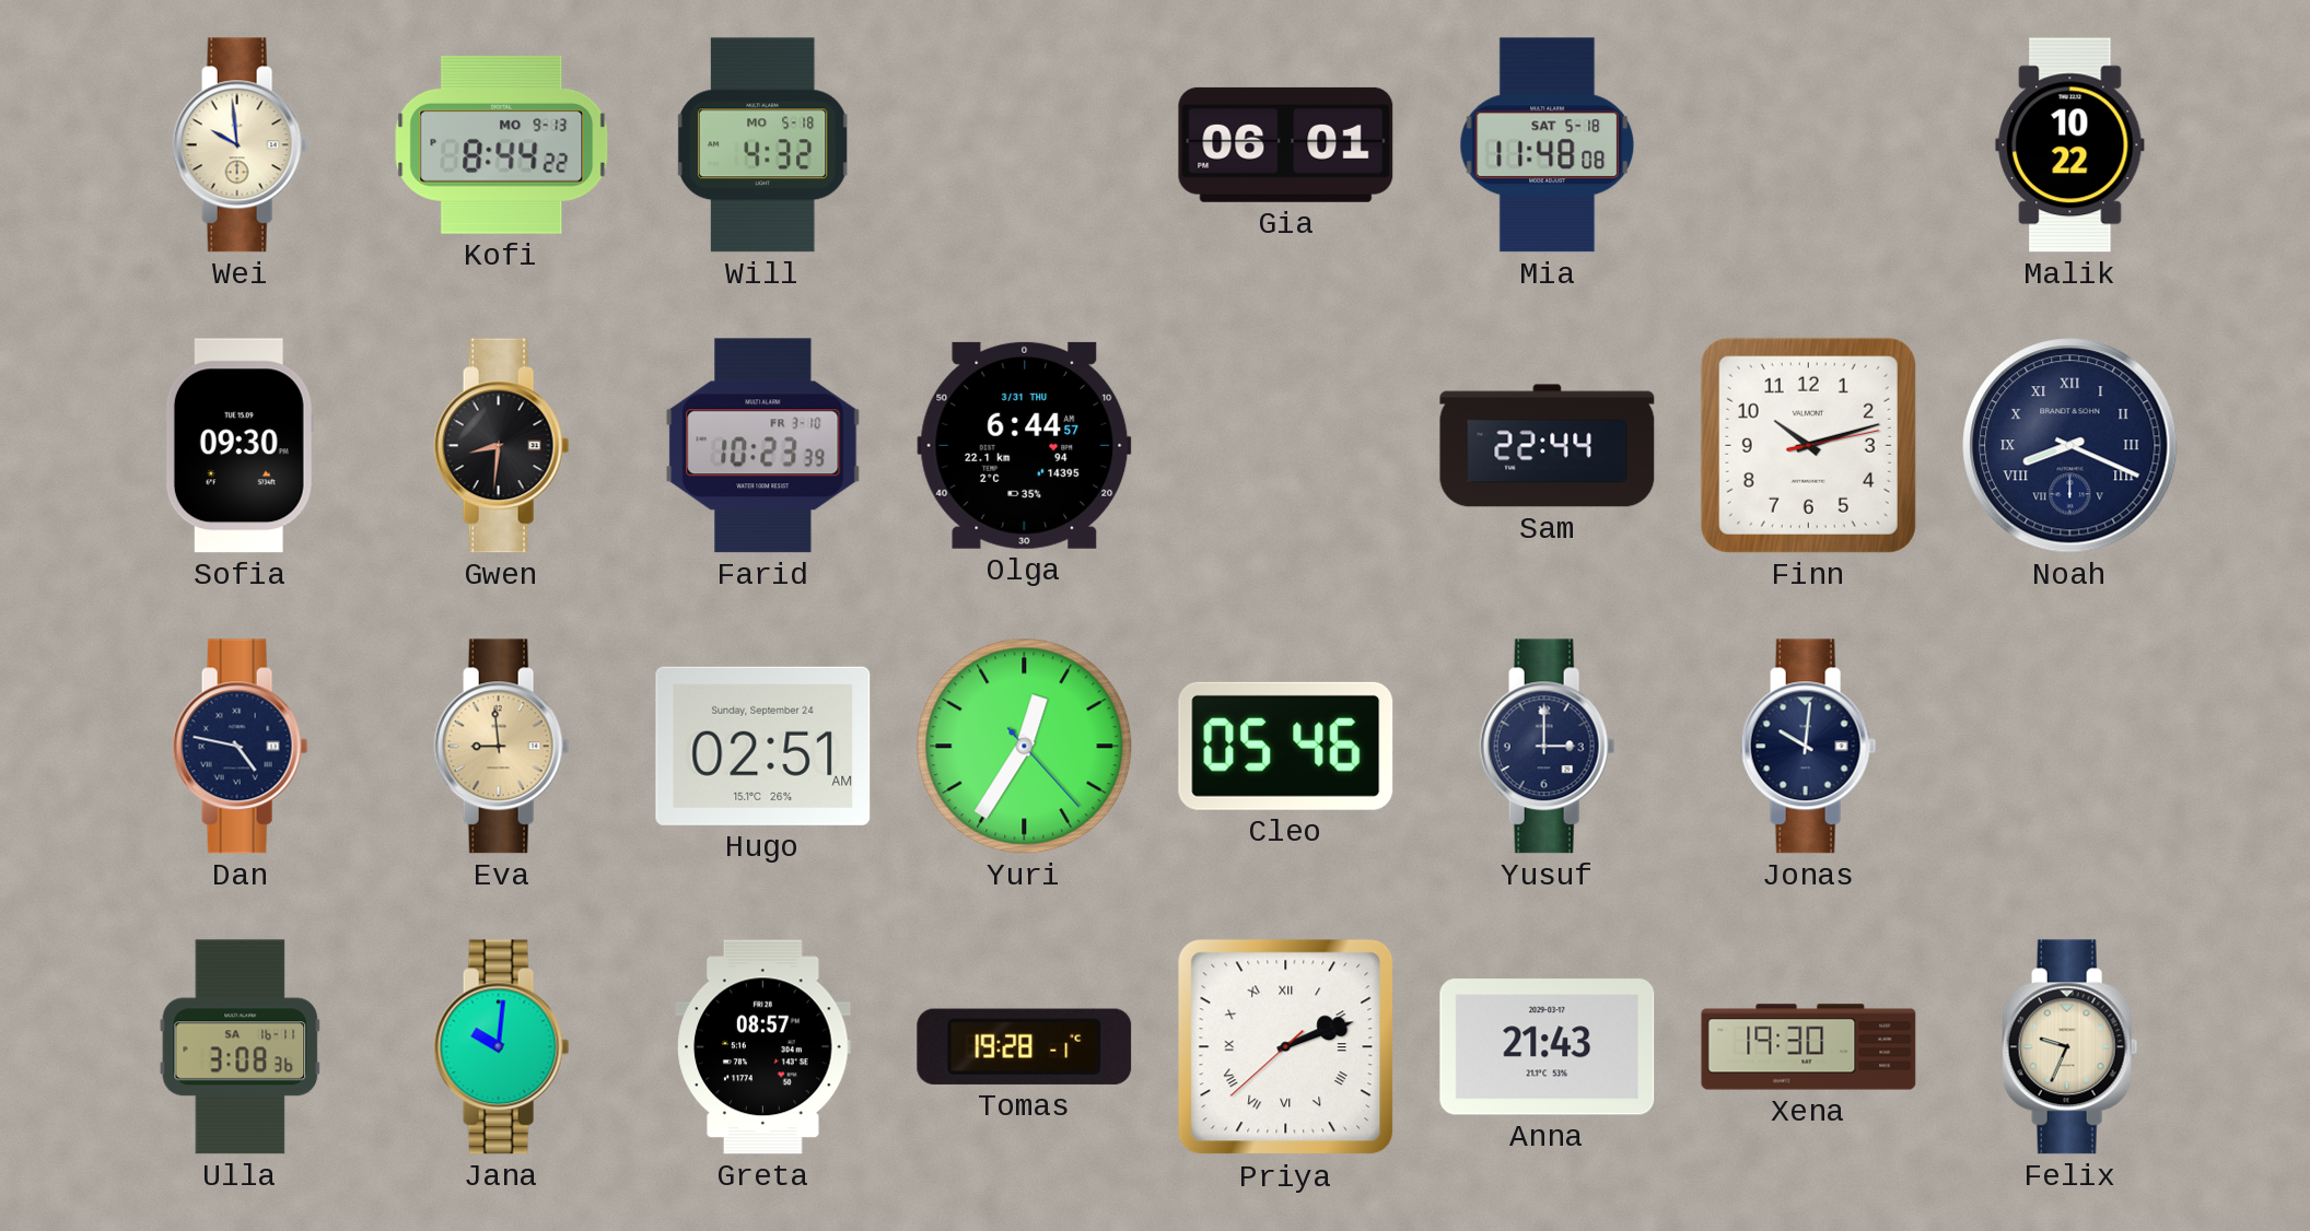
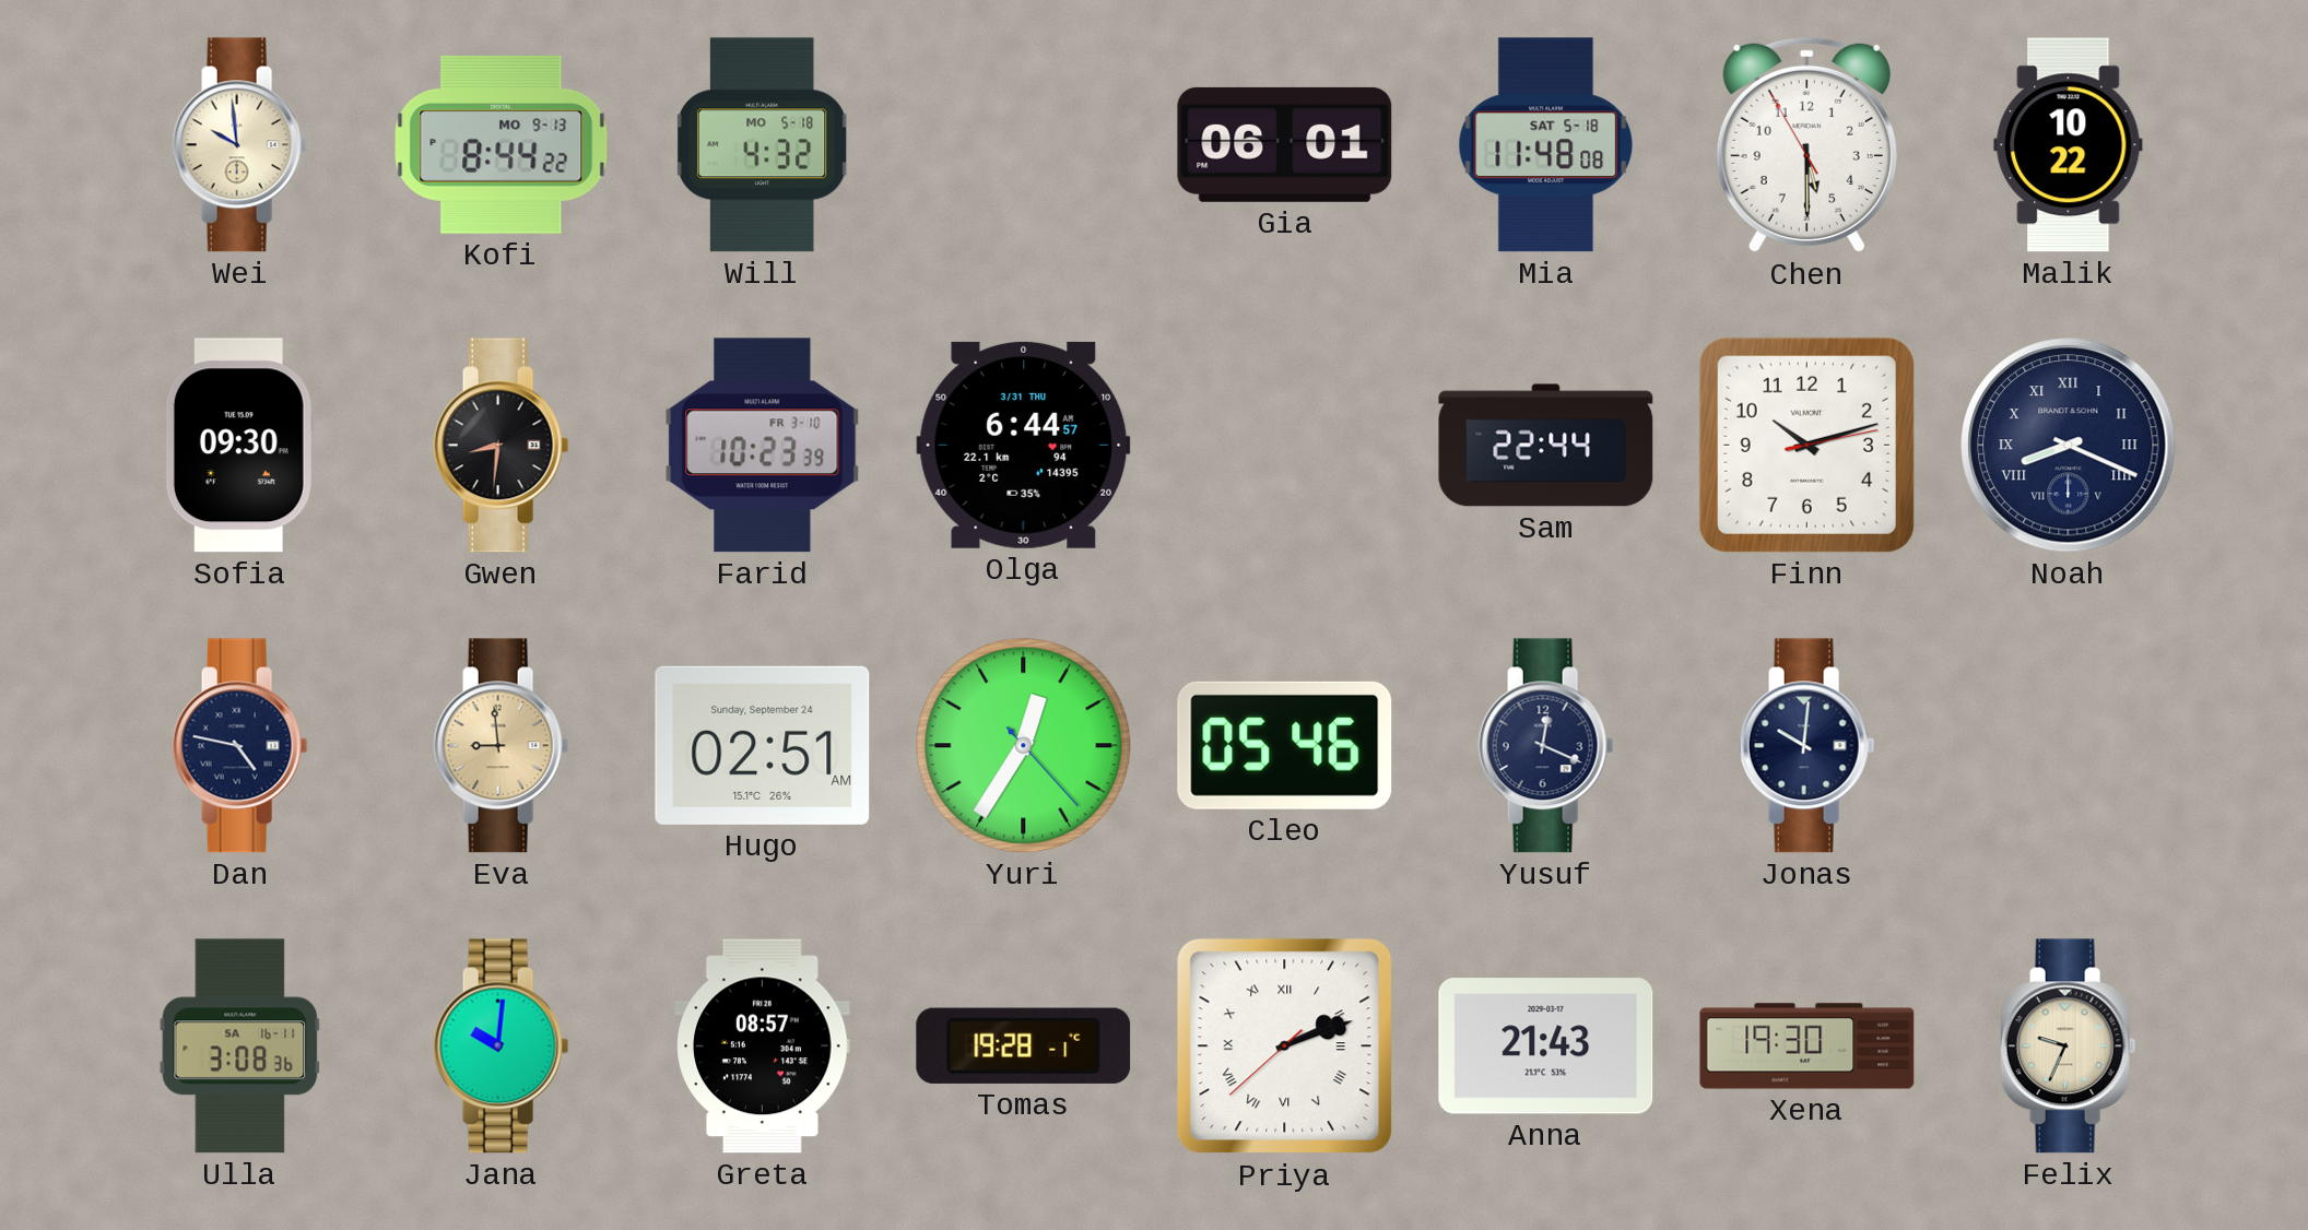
Chen: none -> 5:29
Yusuf: 3:00 -> 12:19
